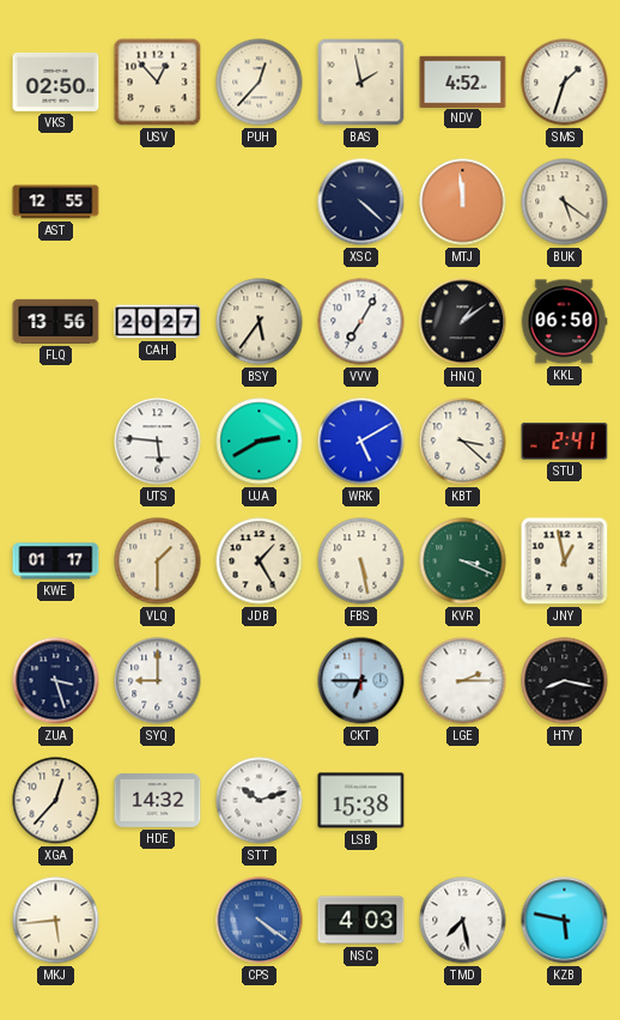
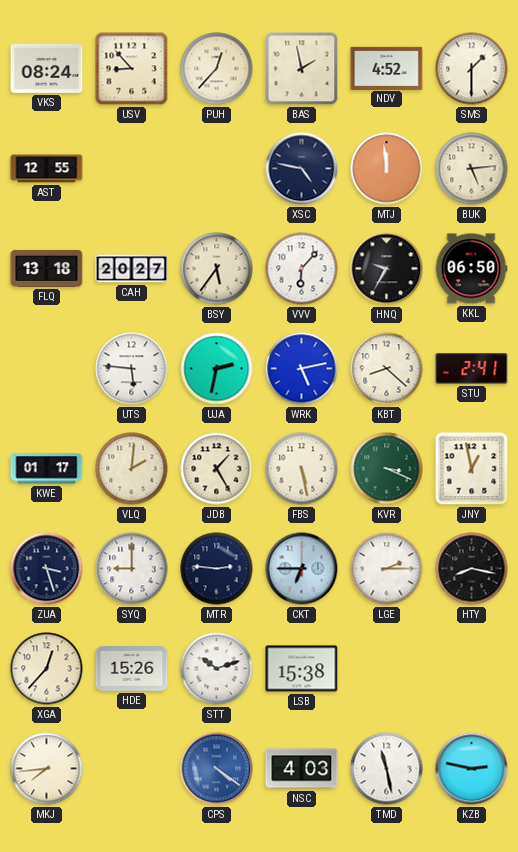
VKS: 02:50 -> 08:24
USV: 12:53 -> 8:53
SMS: 1:33 -> 1:30
XSC: 4:22 -> 4:47
BUK: 5:21 -> 5:14
FLQ: 13:56 -> 13:18
VVV: 7:05 -> 6:07
HNQ: 1:09 -> 9:35
UJA: 2:40 -> 2:32
WRK: 5:10 -> 5:13
KBT: 3:22 -> 8:22
VLQ: 1:30 -> 2:01
MTR: none -> 2:46
HDE: 14:32 -> 15:26
MKJ: 5:44 -> 7:44
TMD: 7:28 -> 11:28
KZB: 5:47 -> 2:47
